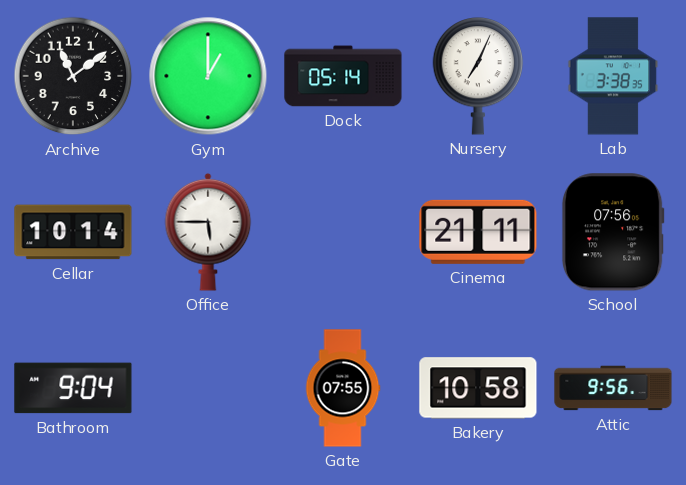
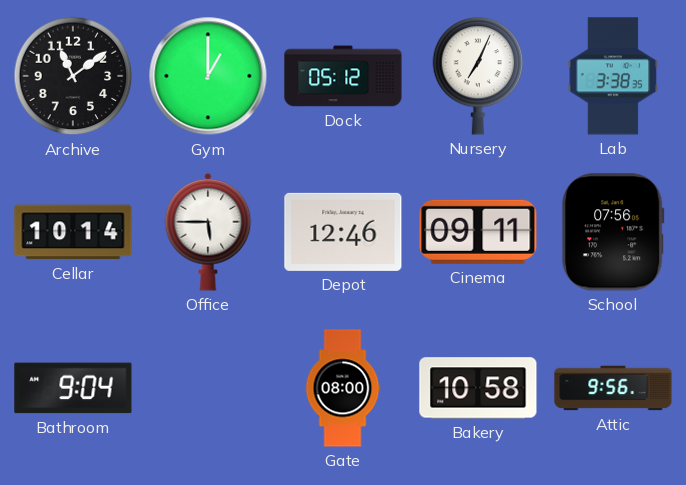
Dock: 05:14 -> 05:12
Depot: none -> 12:46
Cinema: 21:11 -> 09:11
Gate: 07:55 -> 08:00
